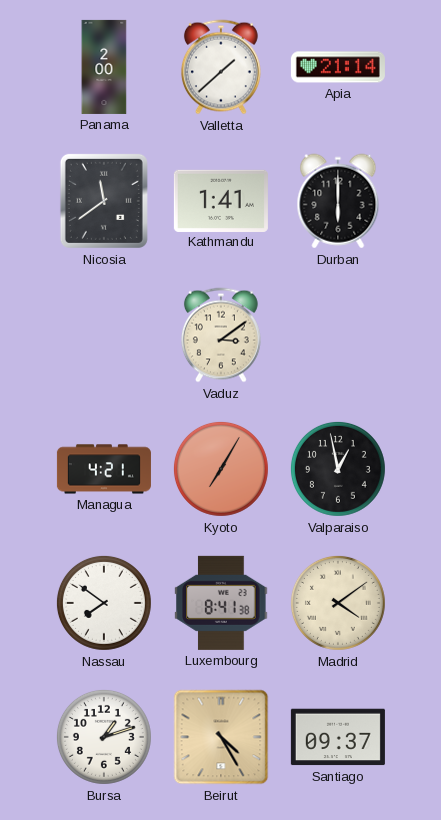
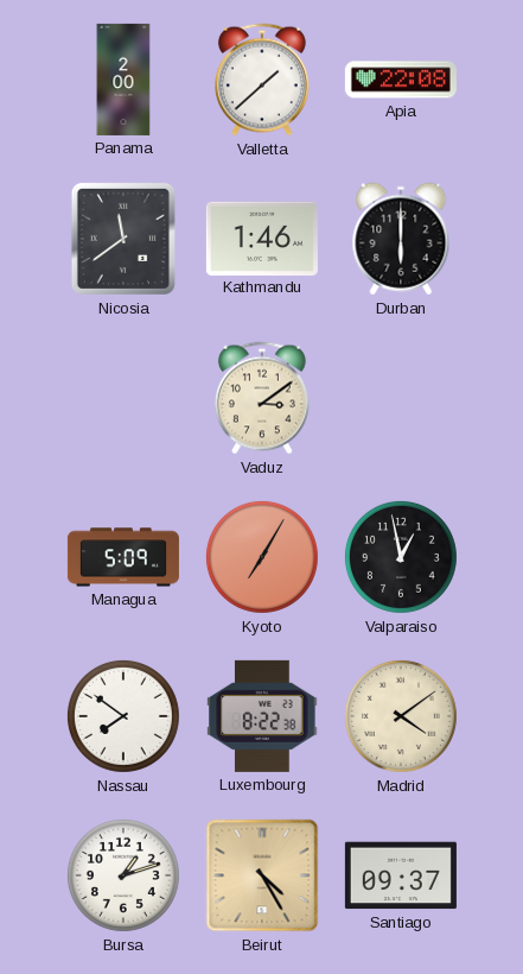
Apia: 21:14 -> 22:08
Kathmandu: 1:41 -> 1:46
Managua: 4:21 -> 5:09
Luxembourg: 8:41 -> 8:22
